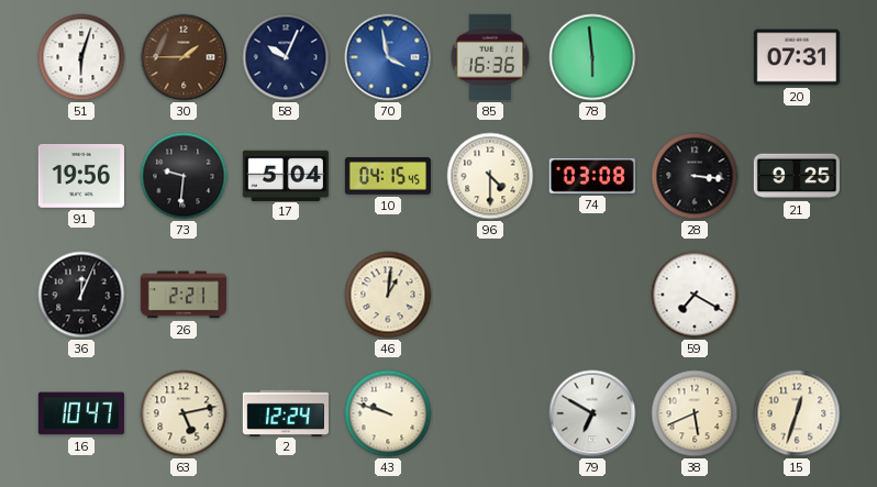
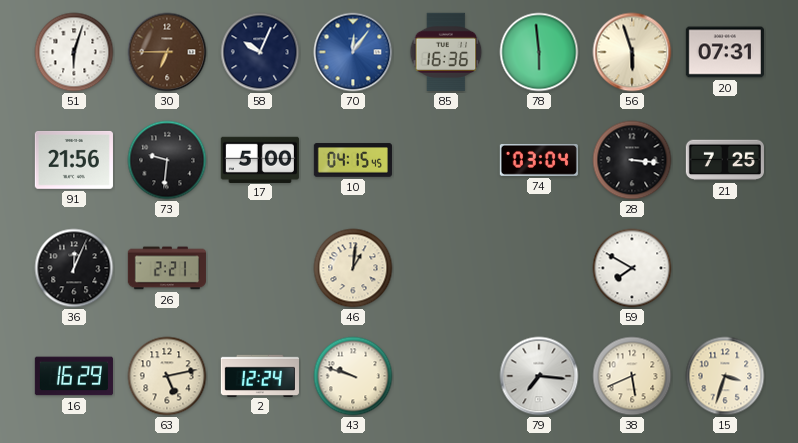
30: 1:45 -> 6:45
70: 3:58 -> 12:06
56: none -> 5:57
91: 19:56 -> 21:56
17: 5:04 -> 5:00
96: 4:30 -> none
74: 03:08 -> 03:04
21: 9:25 -> 7:25
59: 7:20 -> 7:50
16: 10:47 -> 16:29
79: 6:50 -> 7:16
15: 12:33 -> 3:33
